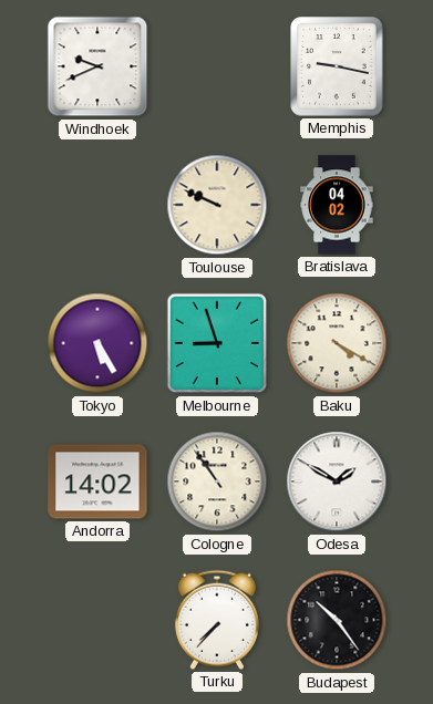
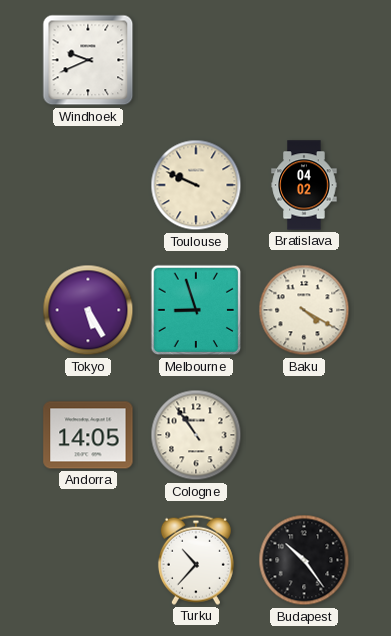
Memphis: 9:17 -> none
Andorra: 14:02 -> 14:05
Odesa: 1:50 -> none
Turku: 7:37 -> 10:37
